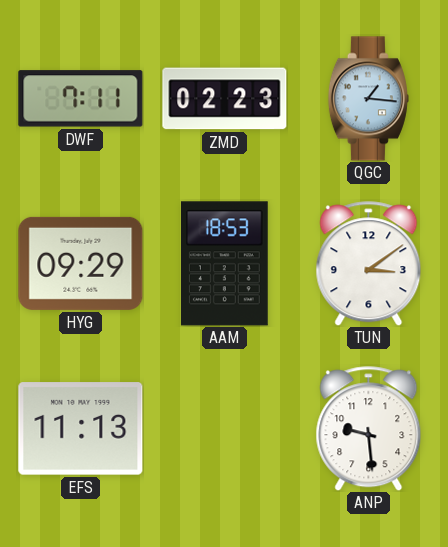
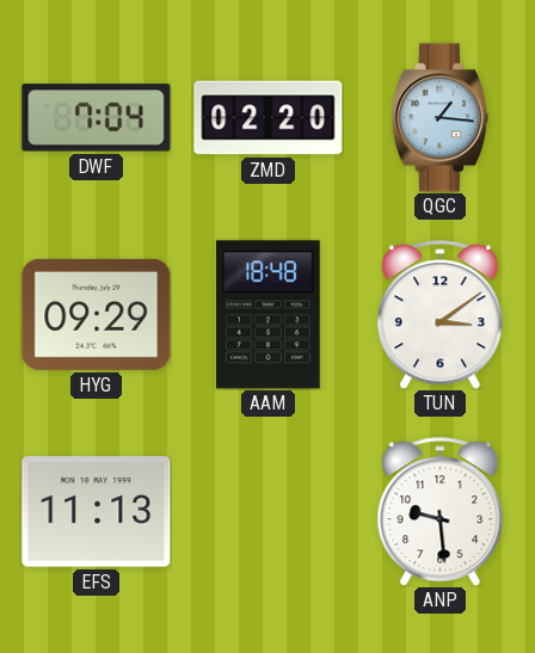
DWF: 7:11 -> 7:04
ZMD: 02:23 -> 02:20
AAM: 18:53 -> 18:48
